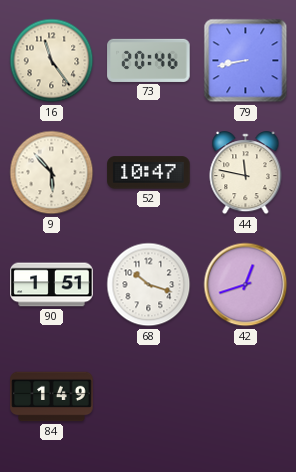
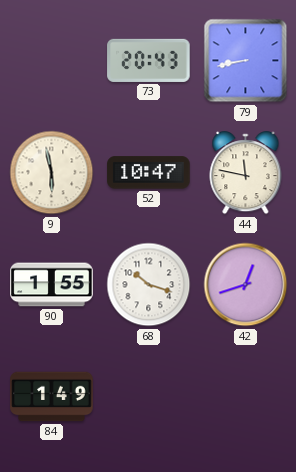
16: 11:24 -> none
73: 20:46 -> 20:43
9: 5:53 -> 5:58
90: 1:51 -> 1:55
